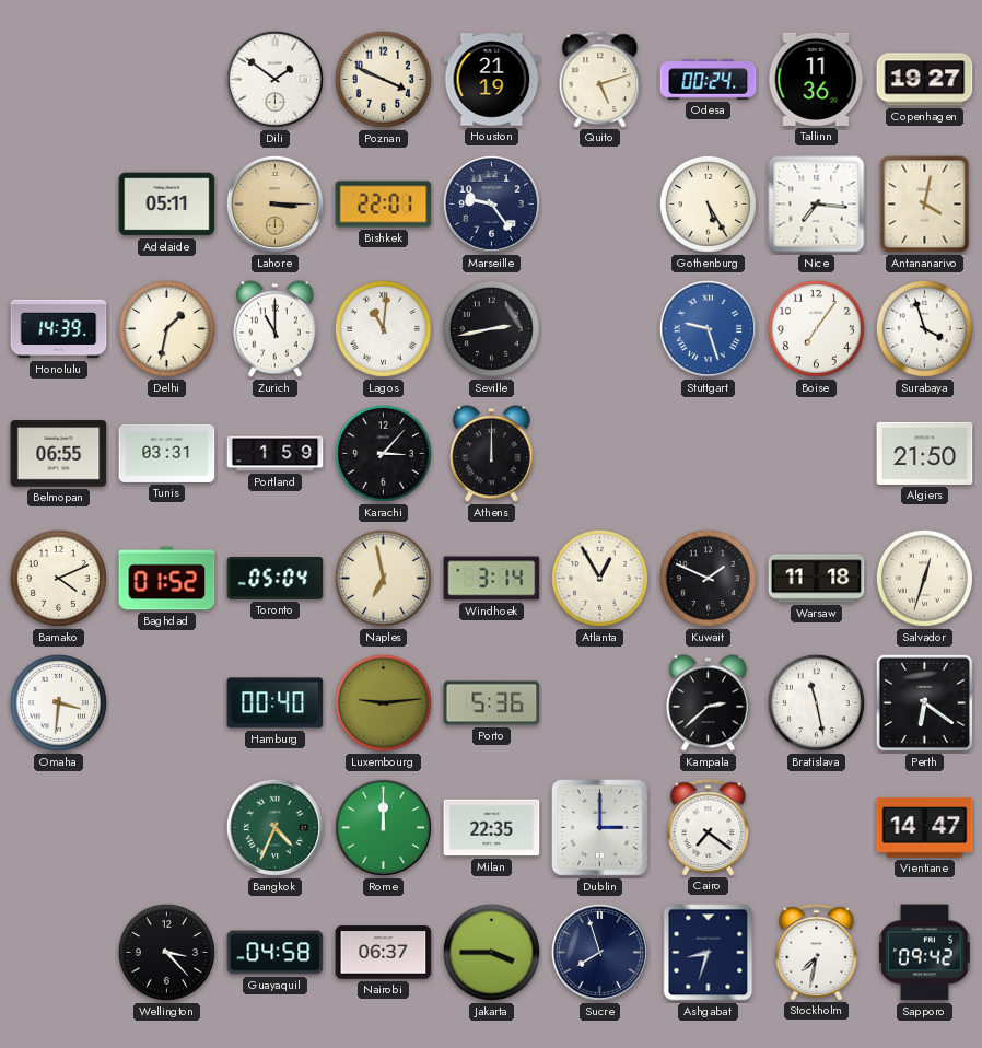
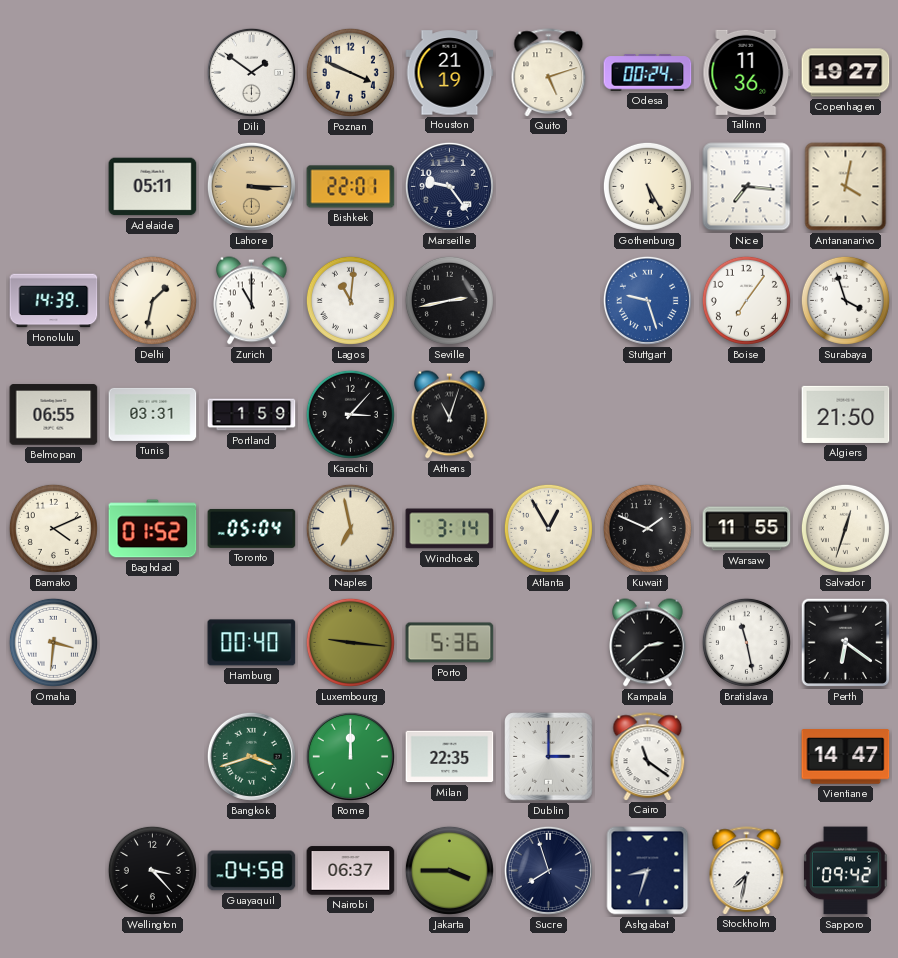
Athens: 12:00 -> 11:03
Warsaw: 11:18 -> 11:55
Luxembourg: 9:14 -> 9:16
Bangkok: 4:34 -> 3:42
Cairo: 7:21 -> 11:21
